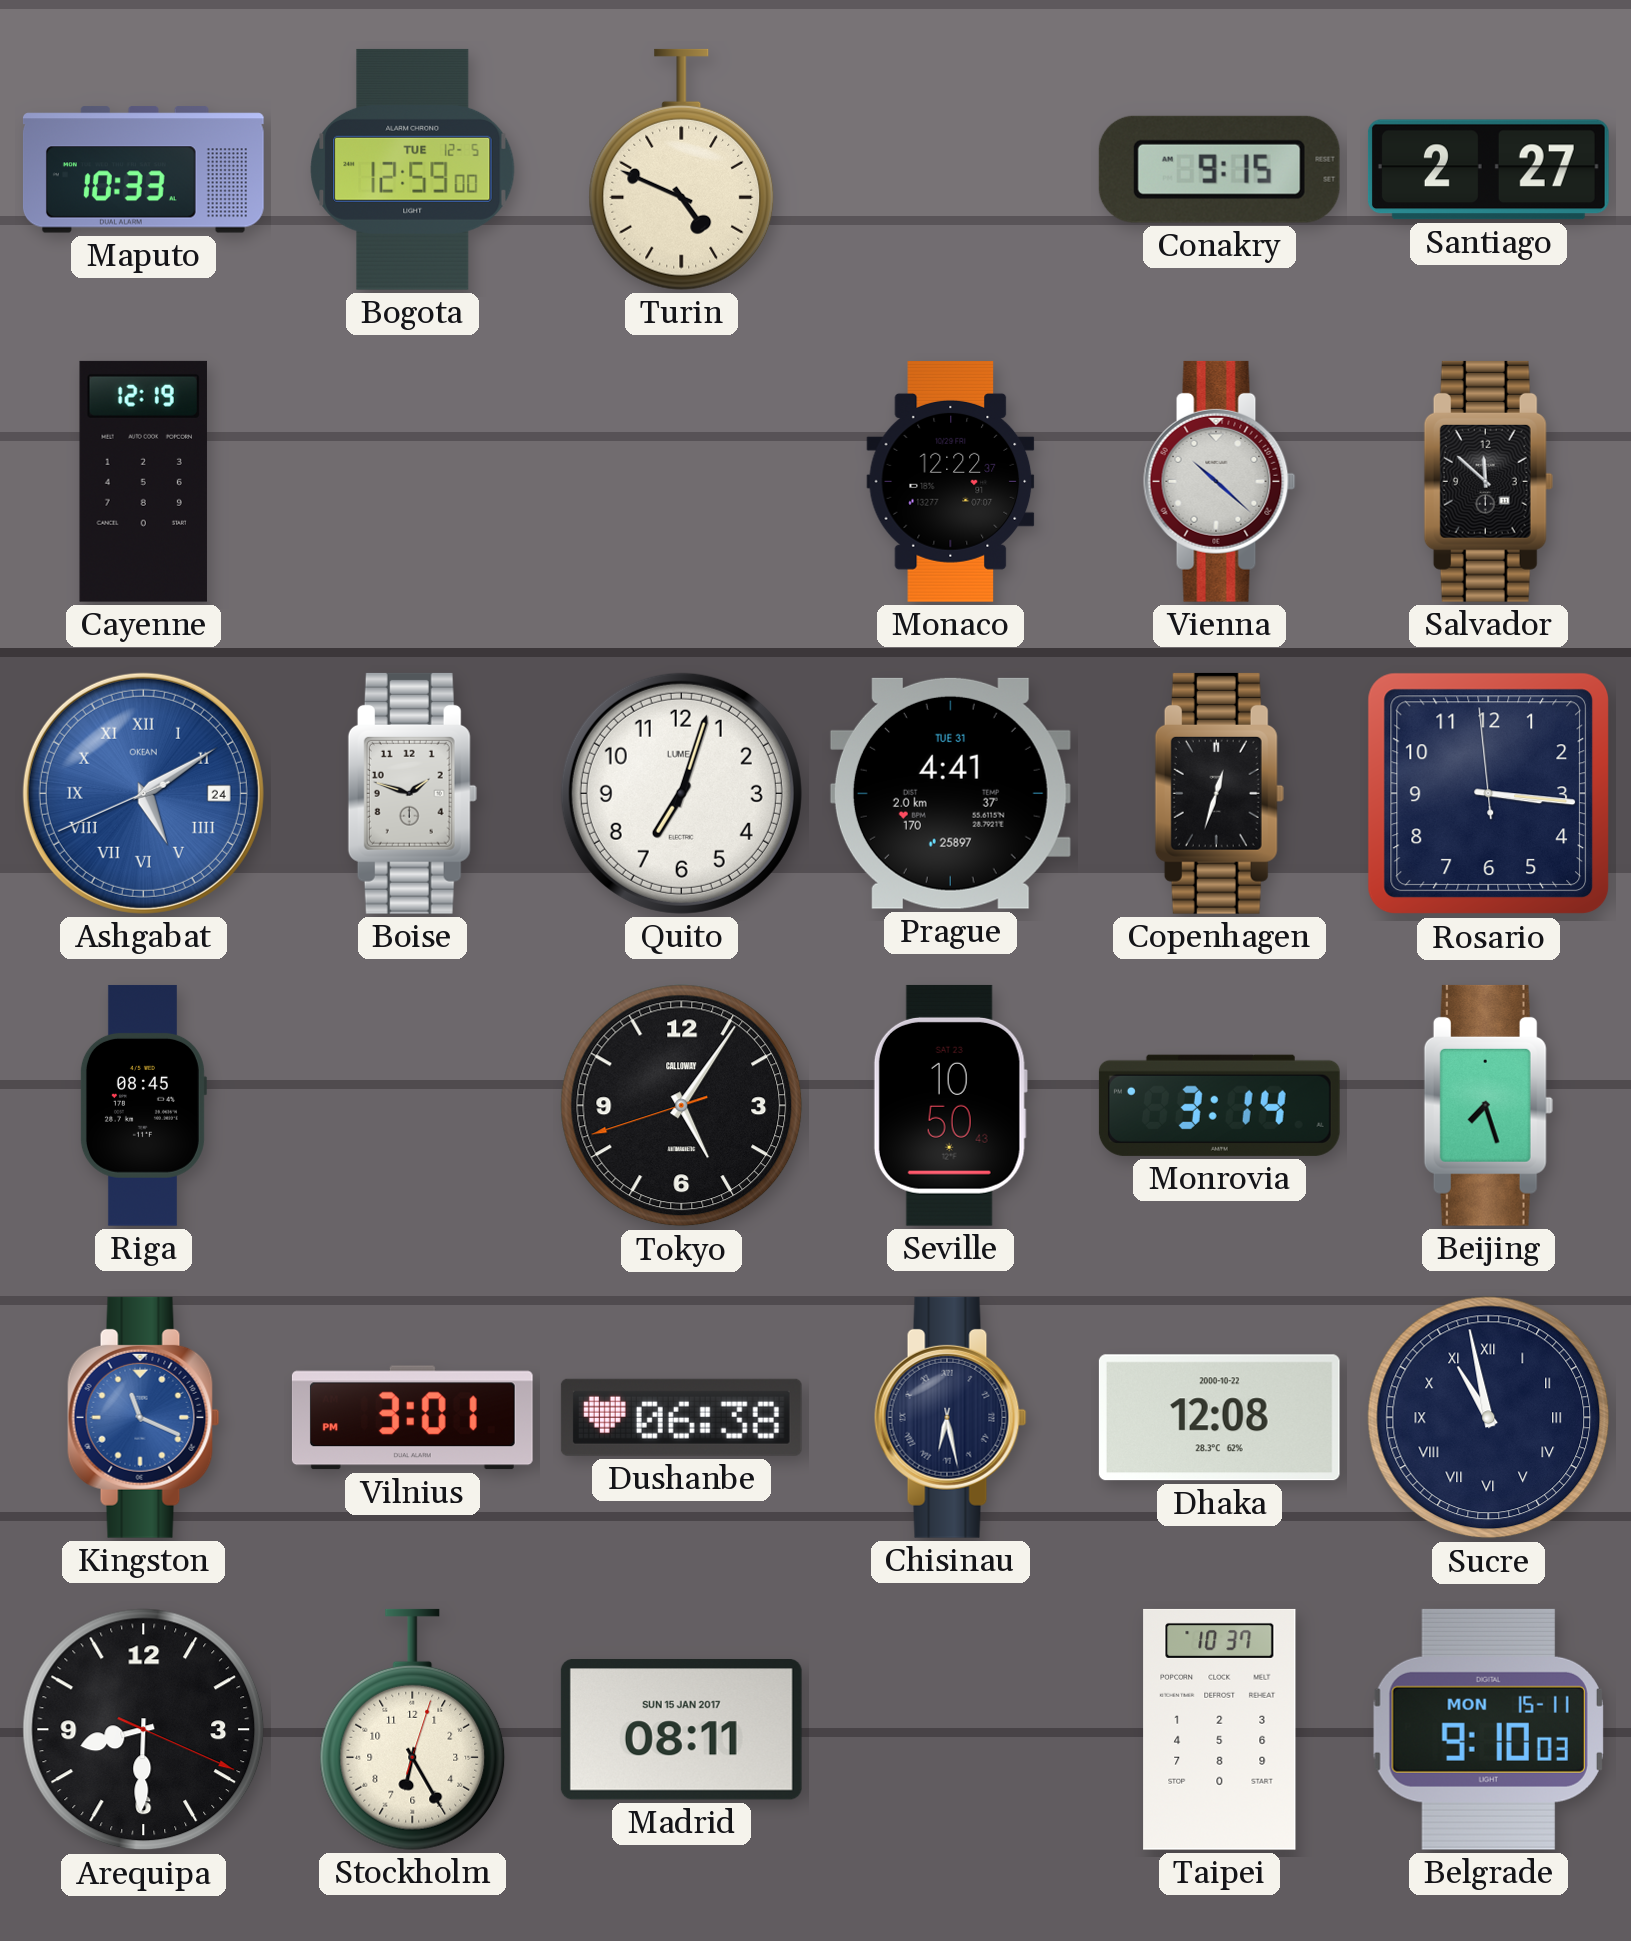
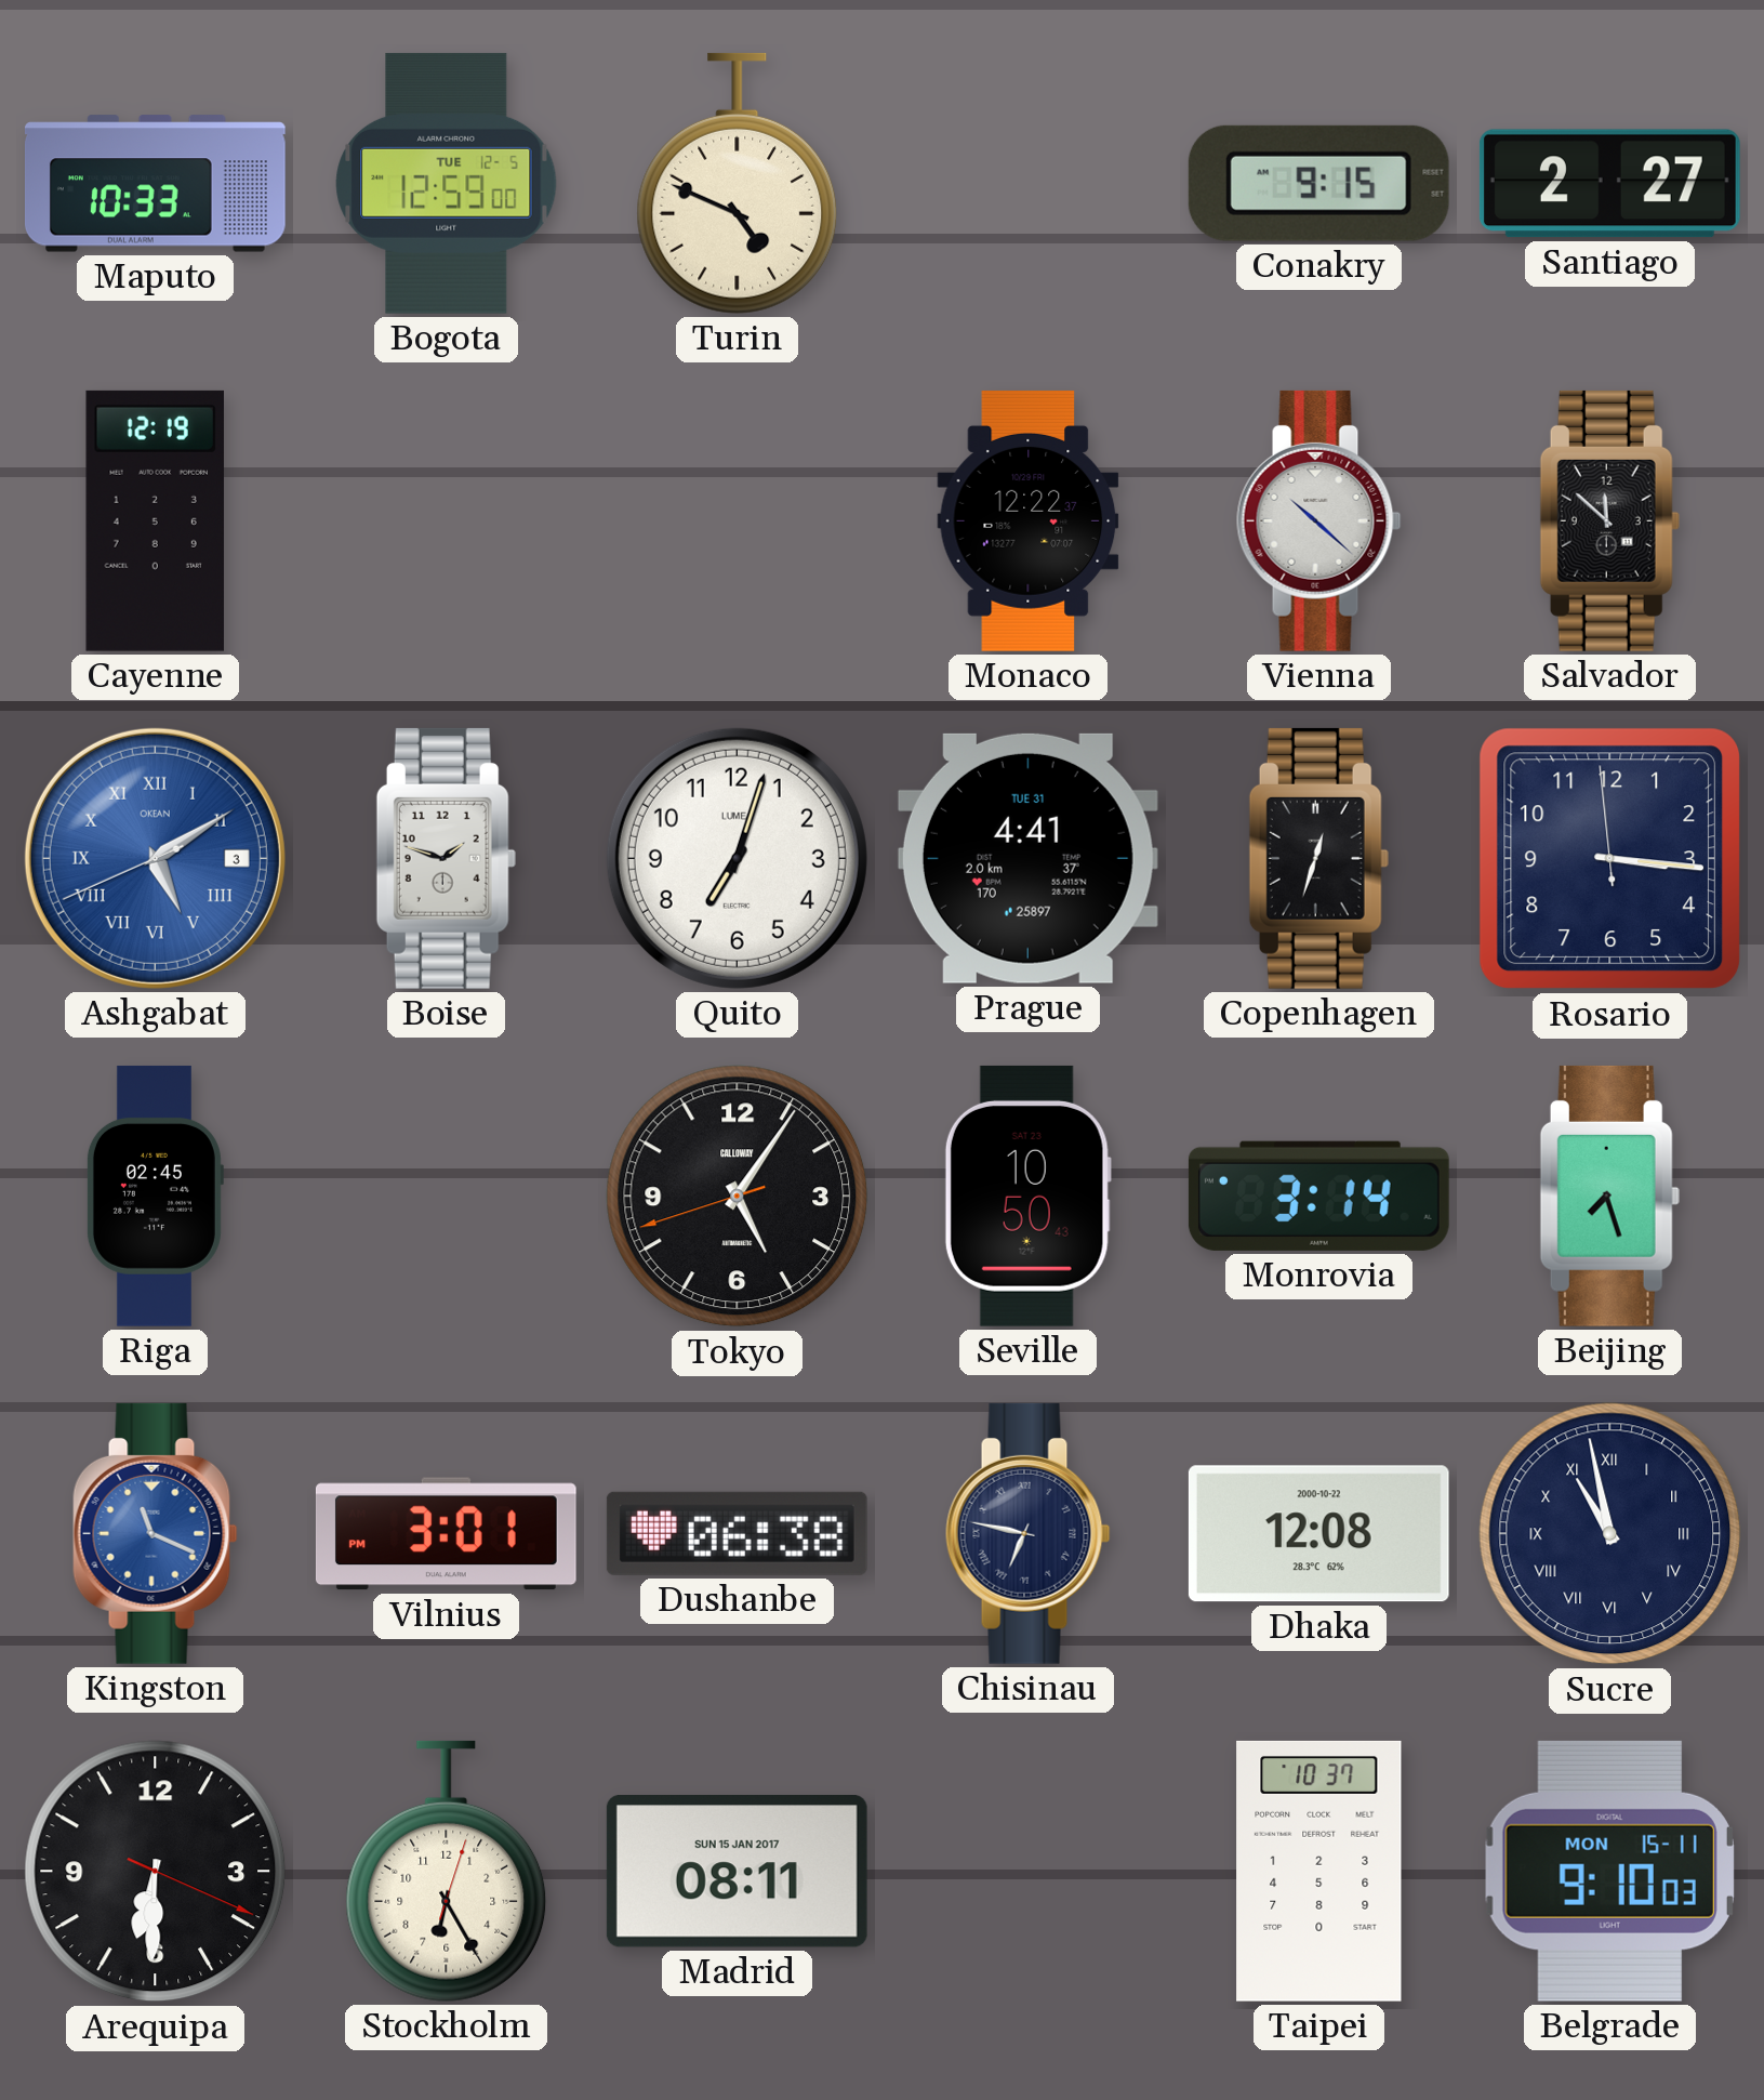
Ashgabat date: 24 -> 3
Riga: 08:45 -> 02:45
Chisinau: 6:28 -> 6:47
Arequipa: 8:30 -> 6:30
